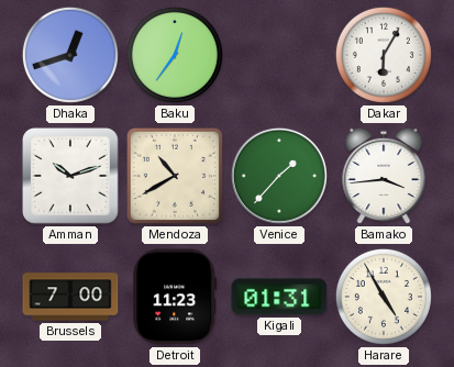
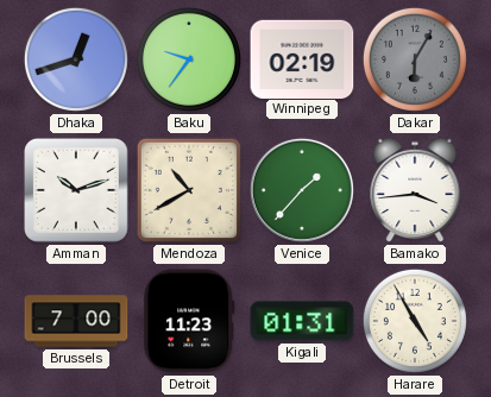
Baku: 12:36 -> 9:36
Winnipeg: none -> 02:19
Dakar dial: white -> grey
